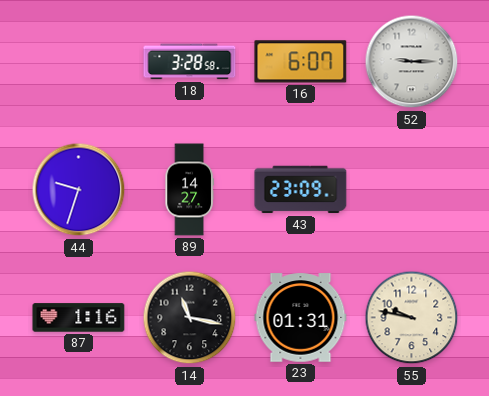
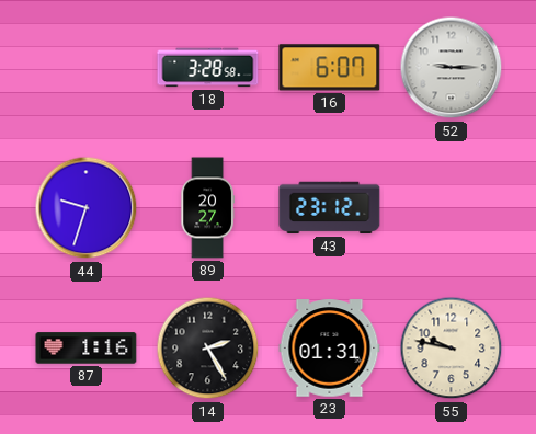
89: 14:27 -> 20:27
43: 23:09 -> 23:12
14: 11:17 -> 2:25
